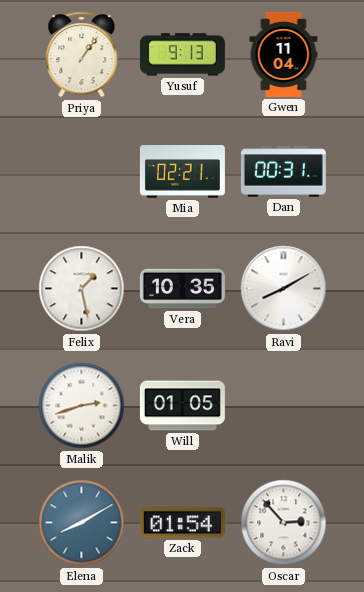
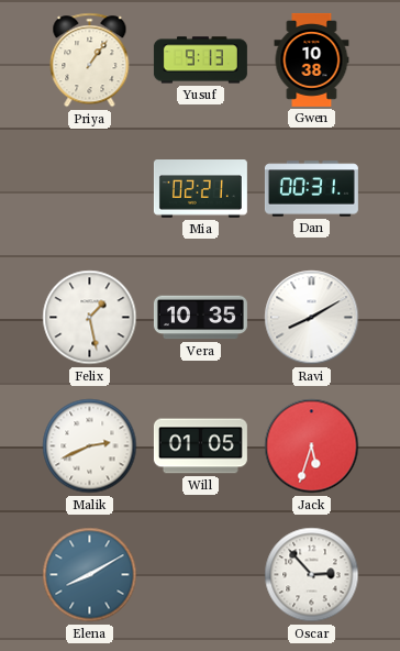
Gwen: 11:04 -> 10:38
Malik: 2:42 -> 2:41
Jack: none -> 5:33
Zack: 01:54 -> none
